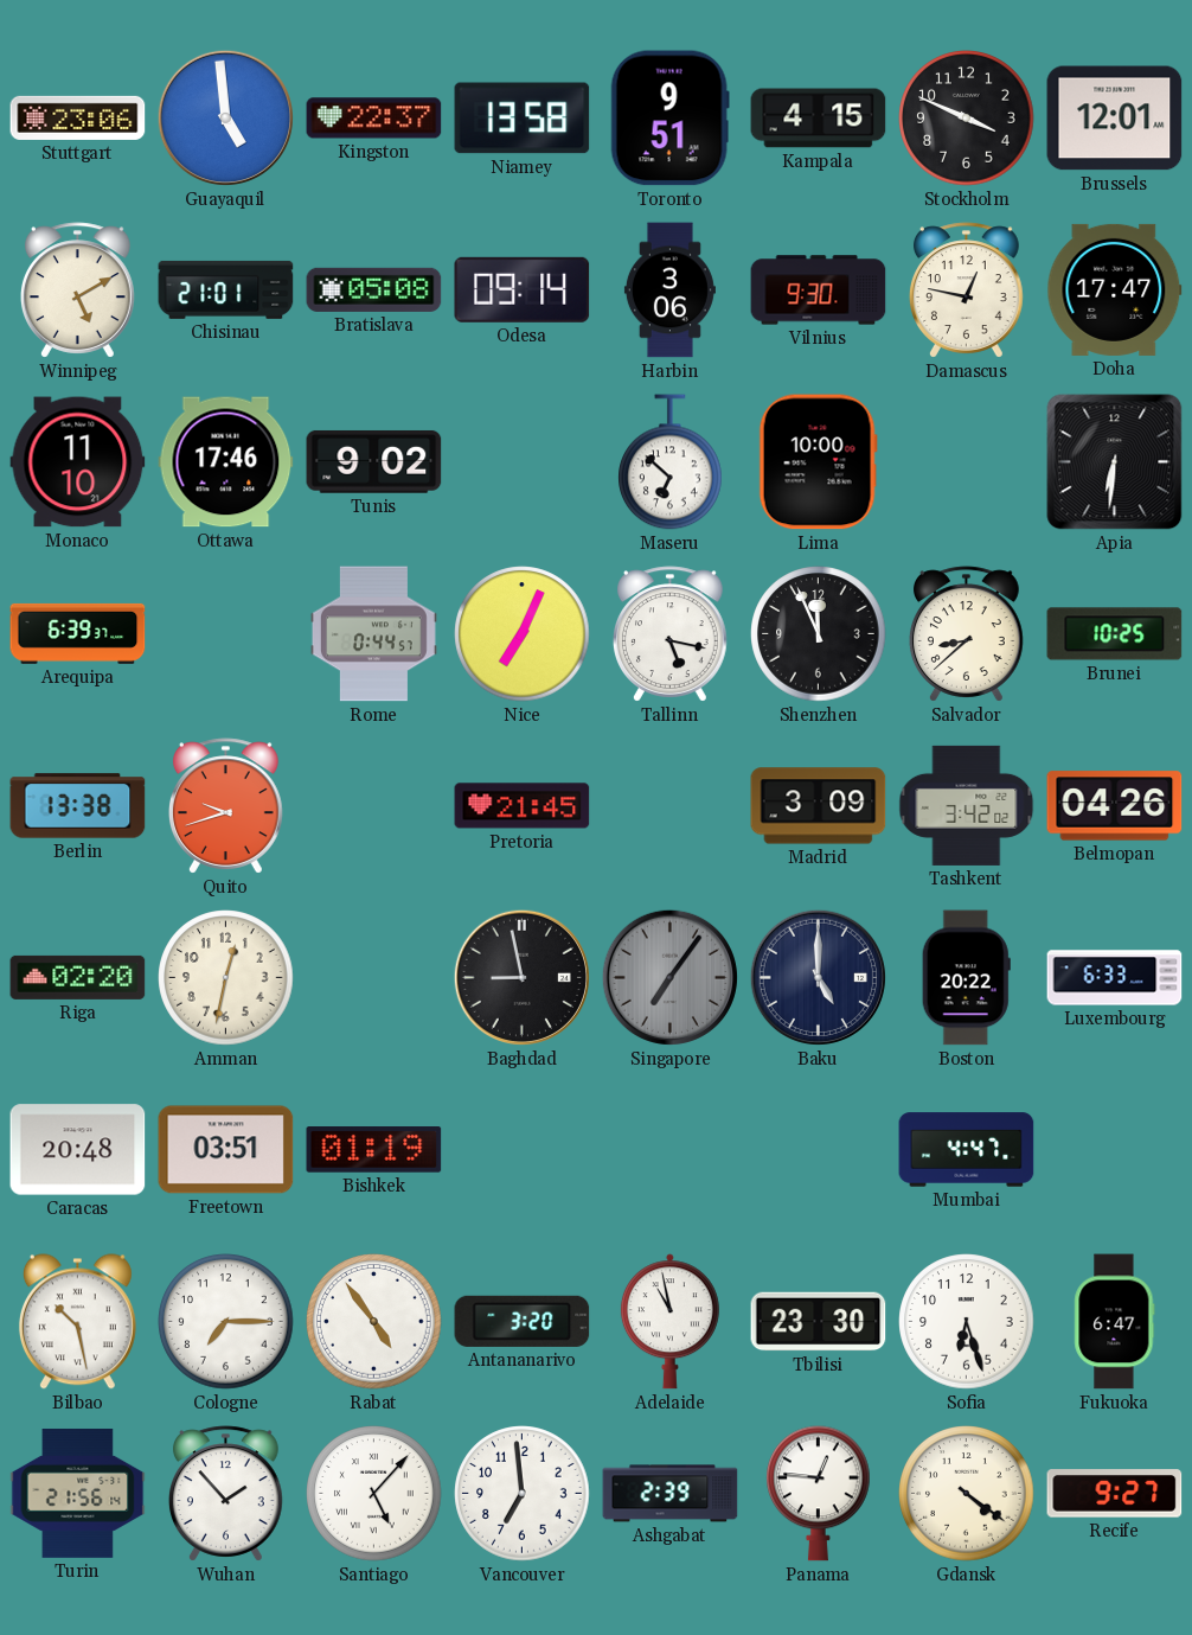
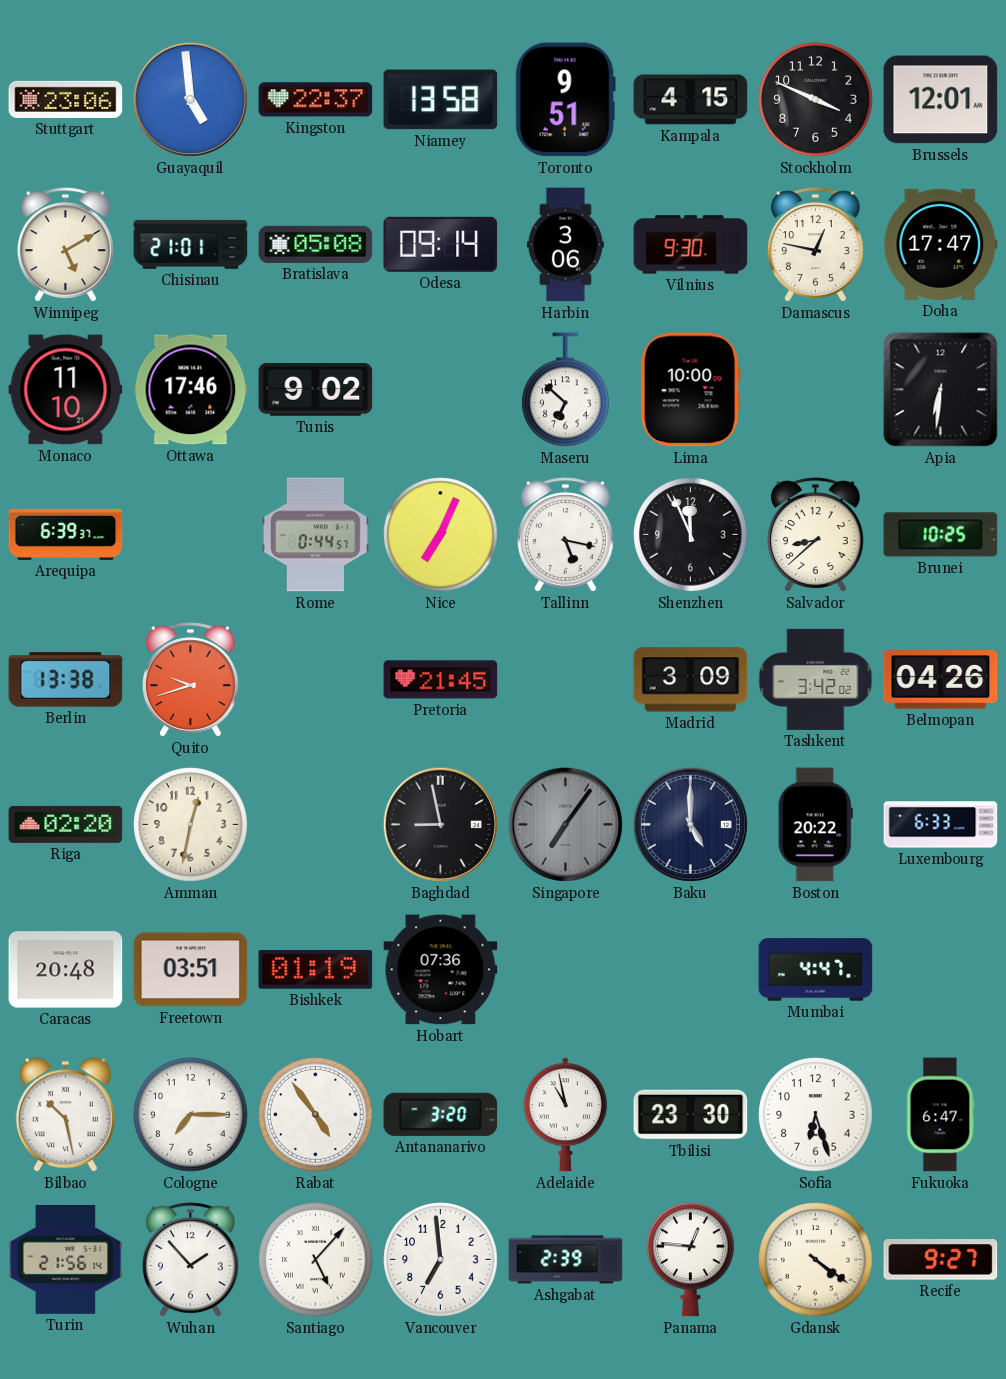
Hobart: none -> 07:36
